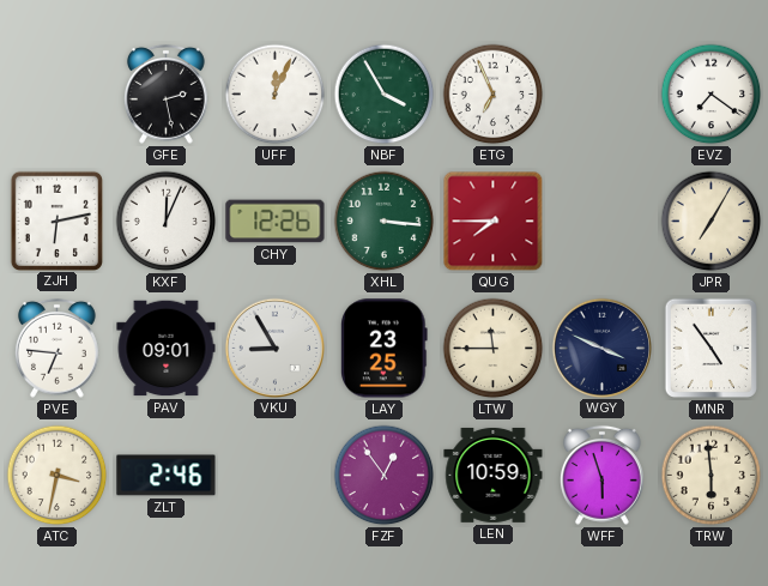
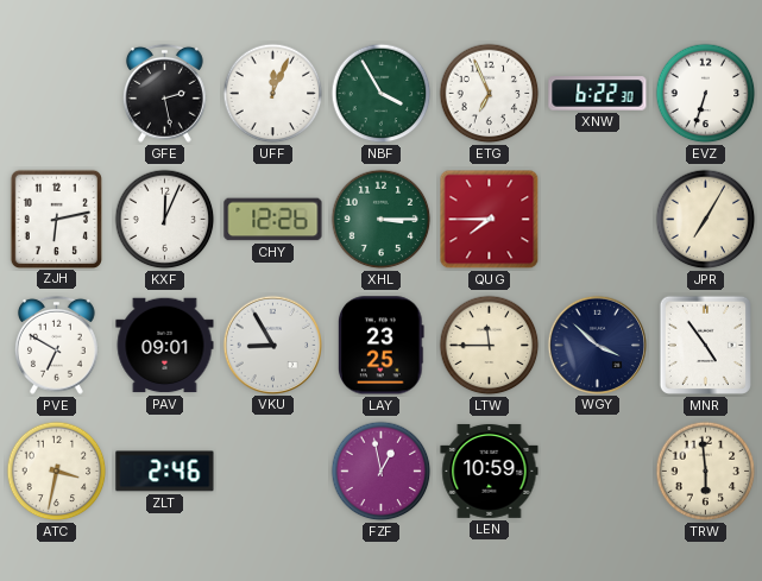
XNW: none -> 6:22
EVZ: 7:21 -> 6:33
XHL: 3:16 -> 3:15
PVE: 6:46 -> 6:50
WGY: 3:49 -> 3:52
FZF: 12:54 -> 12:58
WFF: 5:57 -> none
